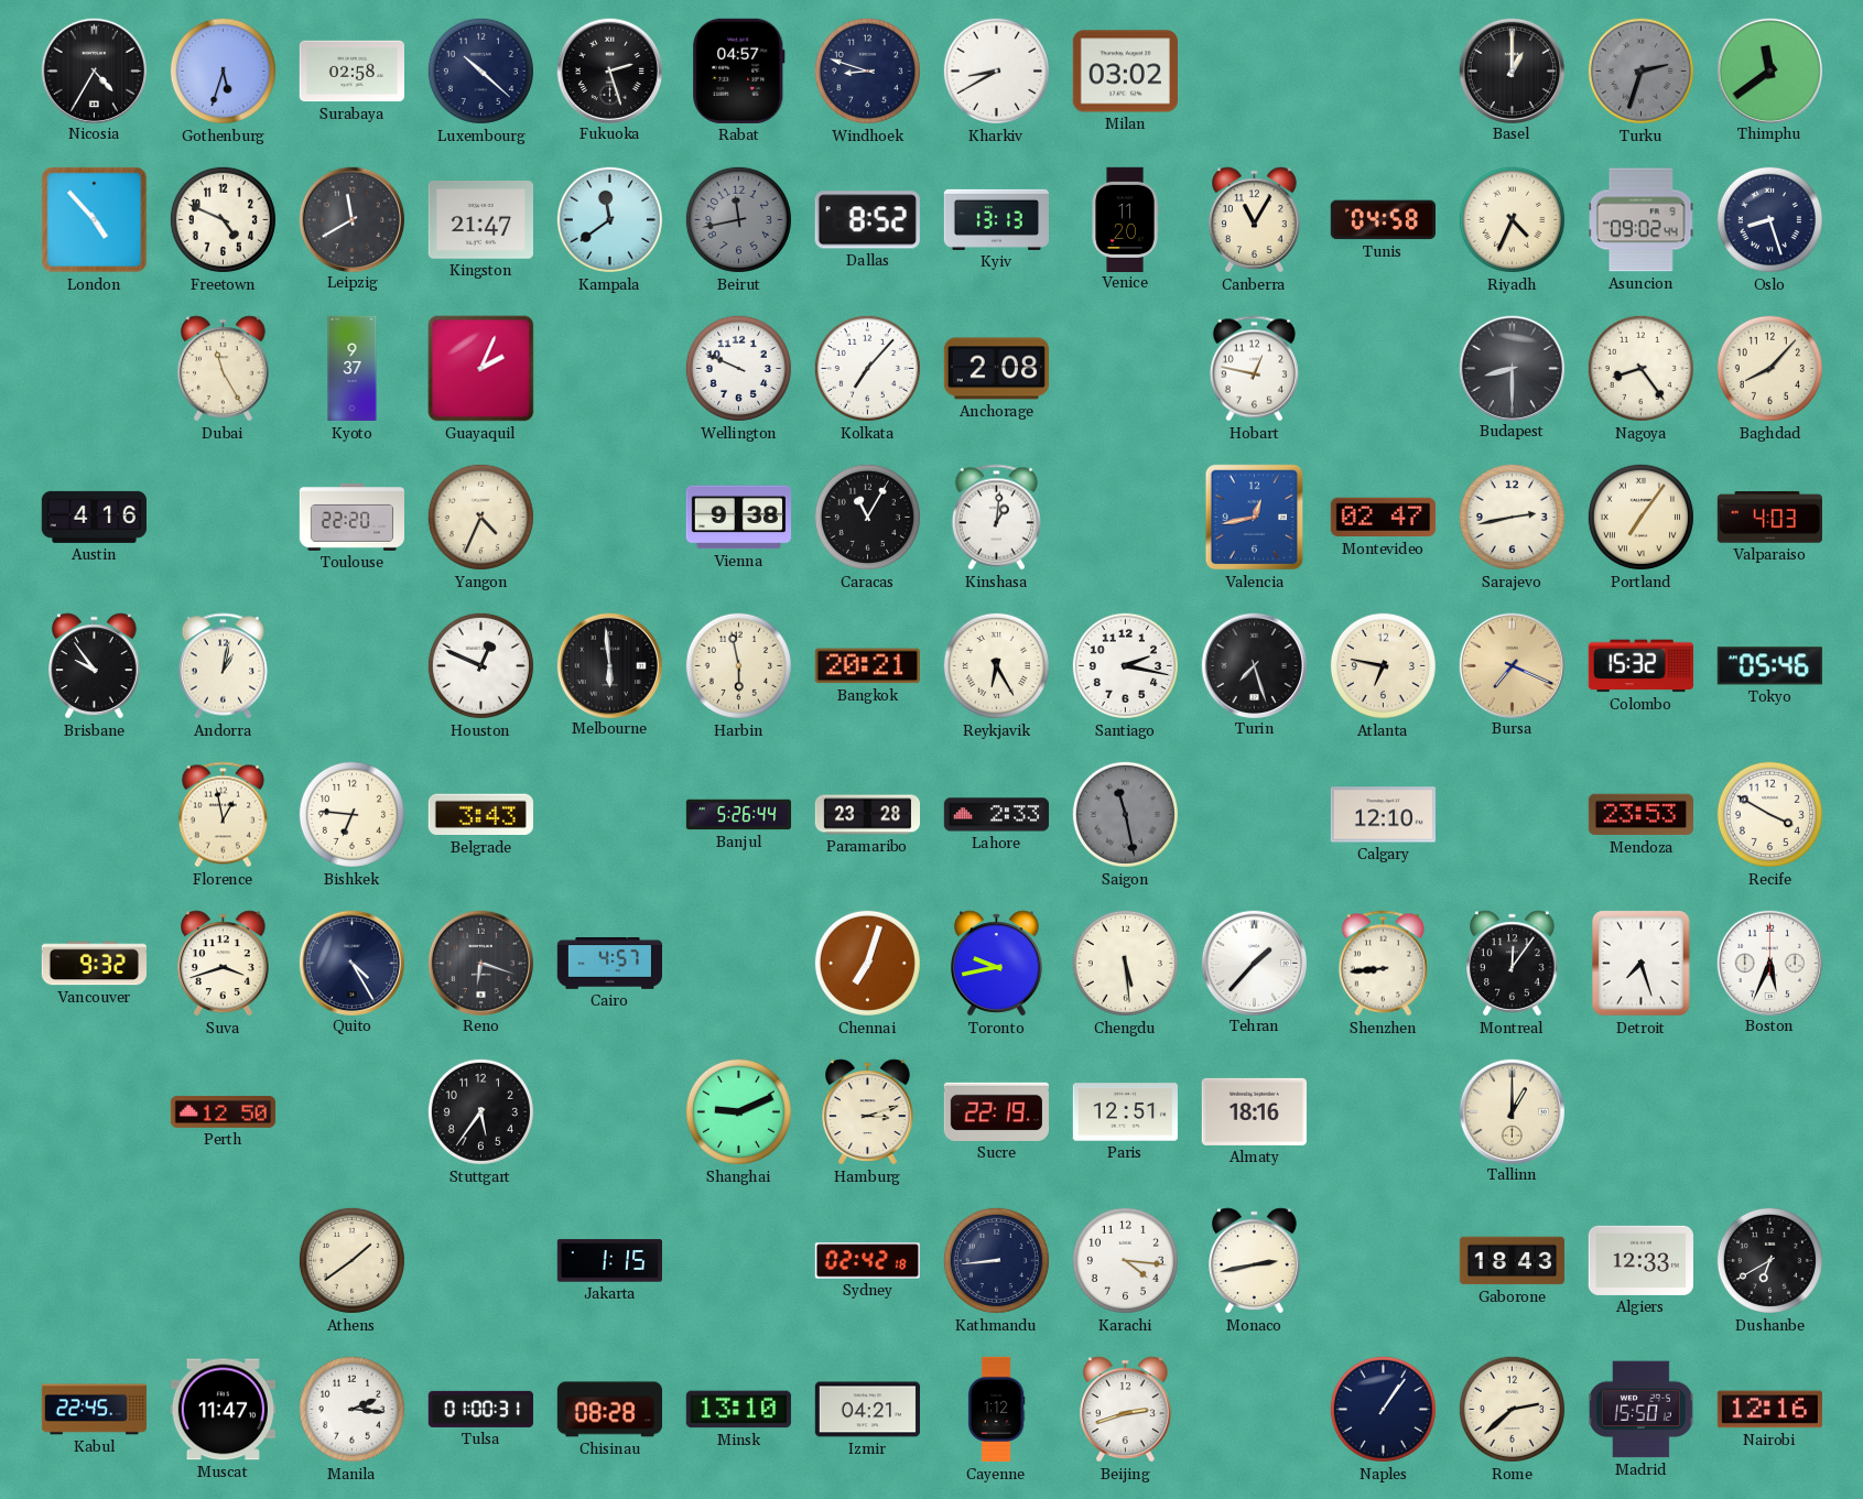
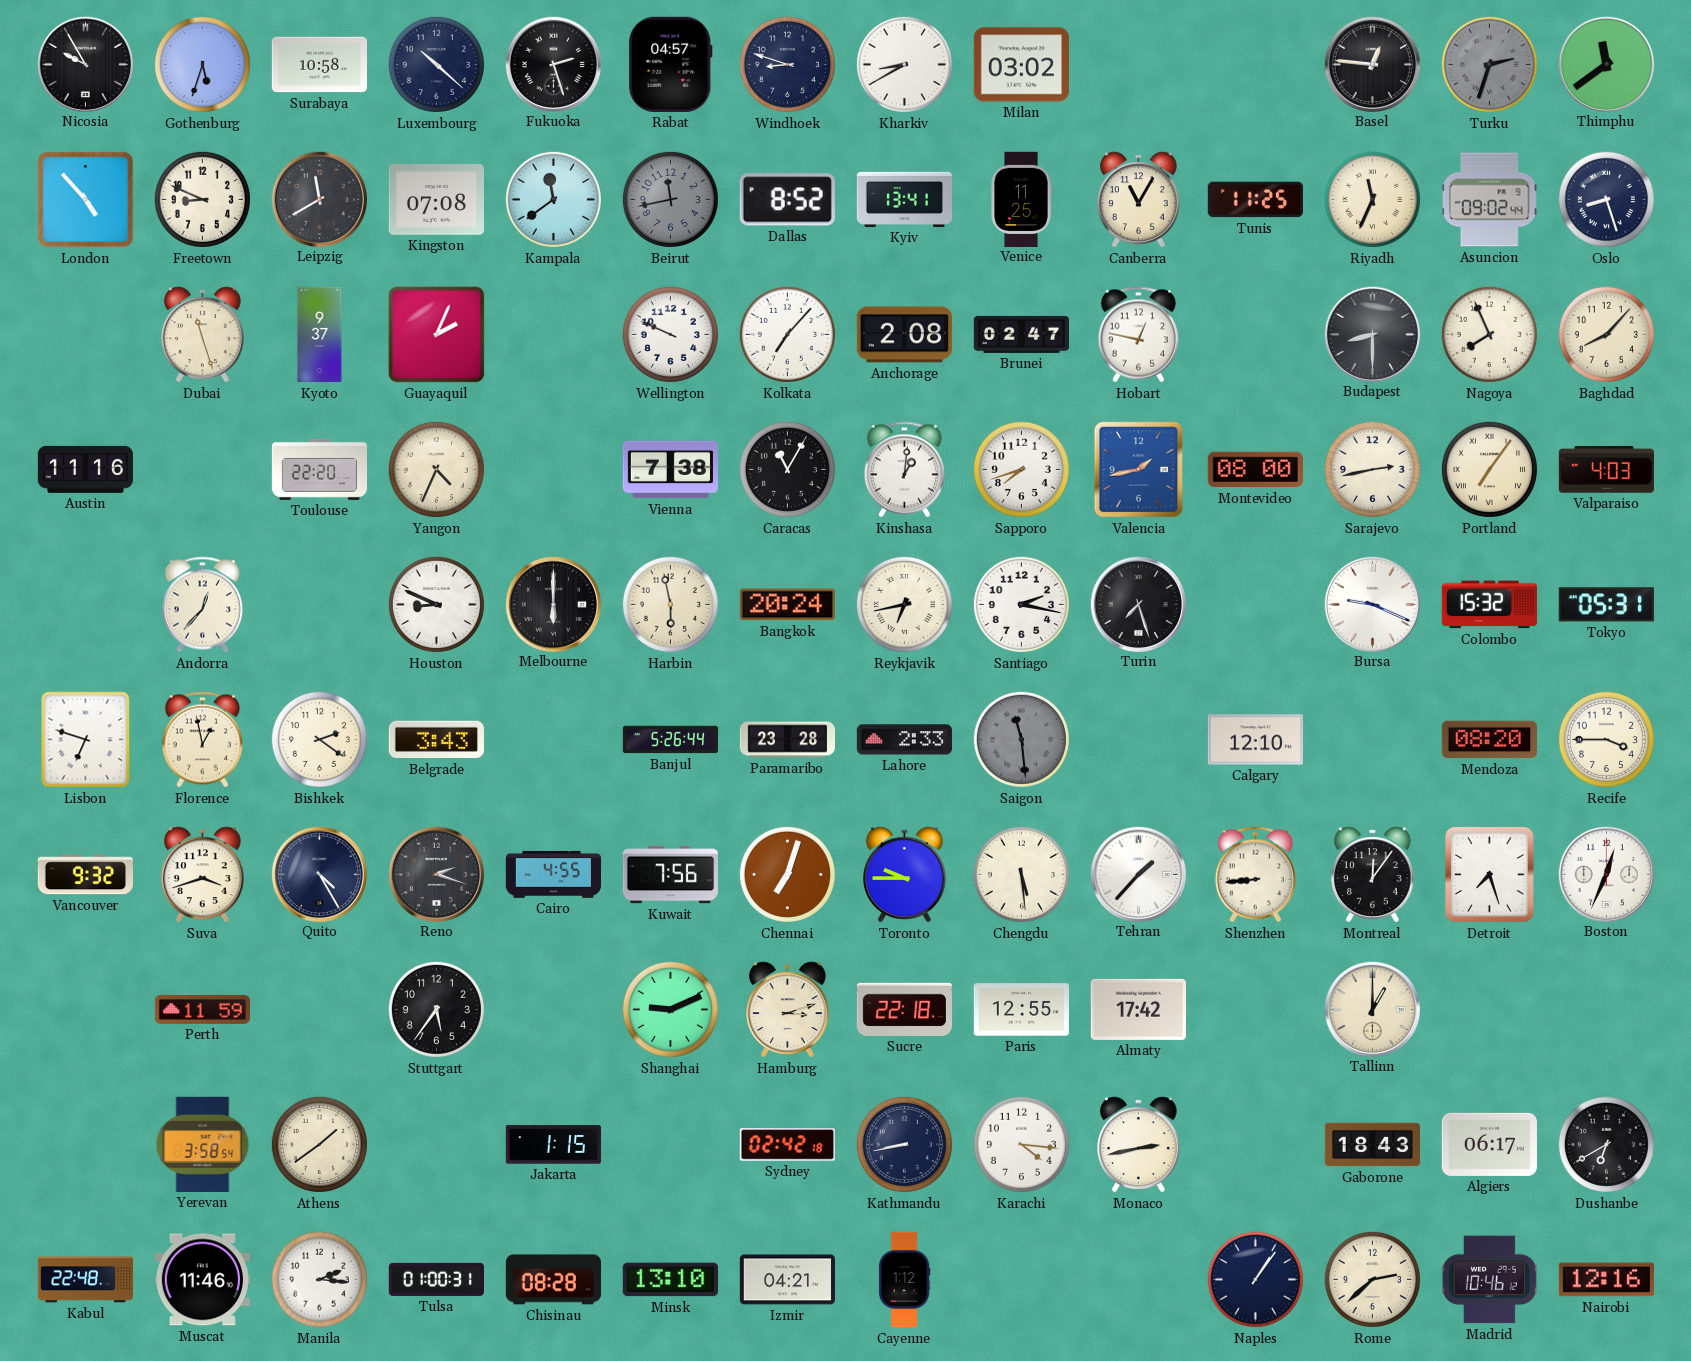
Nicosia: 4:35 -> 9:55
Surabaya: 02:58 -> 10:58
Basel: 1:00 -> 12:46
Freetown: 4:49 -> 8:49
Kingston: 21:47 -> 07:08
Kyiv: 13:13 -> 13:41
Venice: 11:20 -> 11:25
Tunis: 04:58 -> 11:25
Riyadh: 4:34 -> 11:34
Dubai: 11:25 -> 11:27
Brunei: none -> 02:47
Nagoya: 8:24 -> 7:56
Austin: 4:16 -> 11:16
Vienna: 9:38 -> 7:38
Sapporo: none -> 7:42
Valencia: 12:43 -> 1:43
Montevideo: 02:47 -> 08:00
Brisbane: 9:54 -> none
Andorra: 1:02 -> 12:37
Houston: 12:49 -> 8:49
Melbourne: 5:59 -> 6:00
Bangkok: 20:21 -> 20:24
Reykjavik: 6:25 -> 6:43
Atlanta: 6:47 -> none
Bursa: 7:19 -> 9:19
Bursa dial: champagne -> white
Tokyo: 05:46 -> 05:31
Lisbon: none -> 6:48
Bishkek: 6:46 -> 2:21
Saigon: 11:28 -> 11:29
Mendoza: 23:53 -> 08:20
Recife: 3:50 -> 3:45
Reno: 6:18 -> 2:18
Cairo: 4:57 -> 4:55
Kuwait: none -> 7:56
Toronto: 9:43 -> 9:45
Boston: 5:34 -> 12:34
Perth: 12:50 -> 11:59
Sucre: 22:19 -> 22:18
Paris: 12:51 -> 12:55
Almaty: 18:16 -> 17:42
Yerevan: none -> 3:58
Kathmandu: 8:44 -> 8:43
Algiers: 12:33 -> 06:17
Kabul: 22:45 -> 22:48
Muscat: 11:47 -> 11:46
Beijing: 2:42 -> none
Madrid: 15:50 -> 10:46
